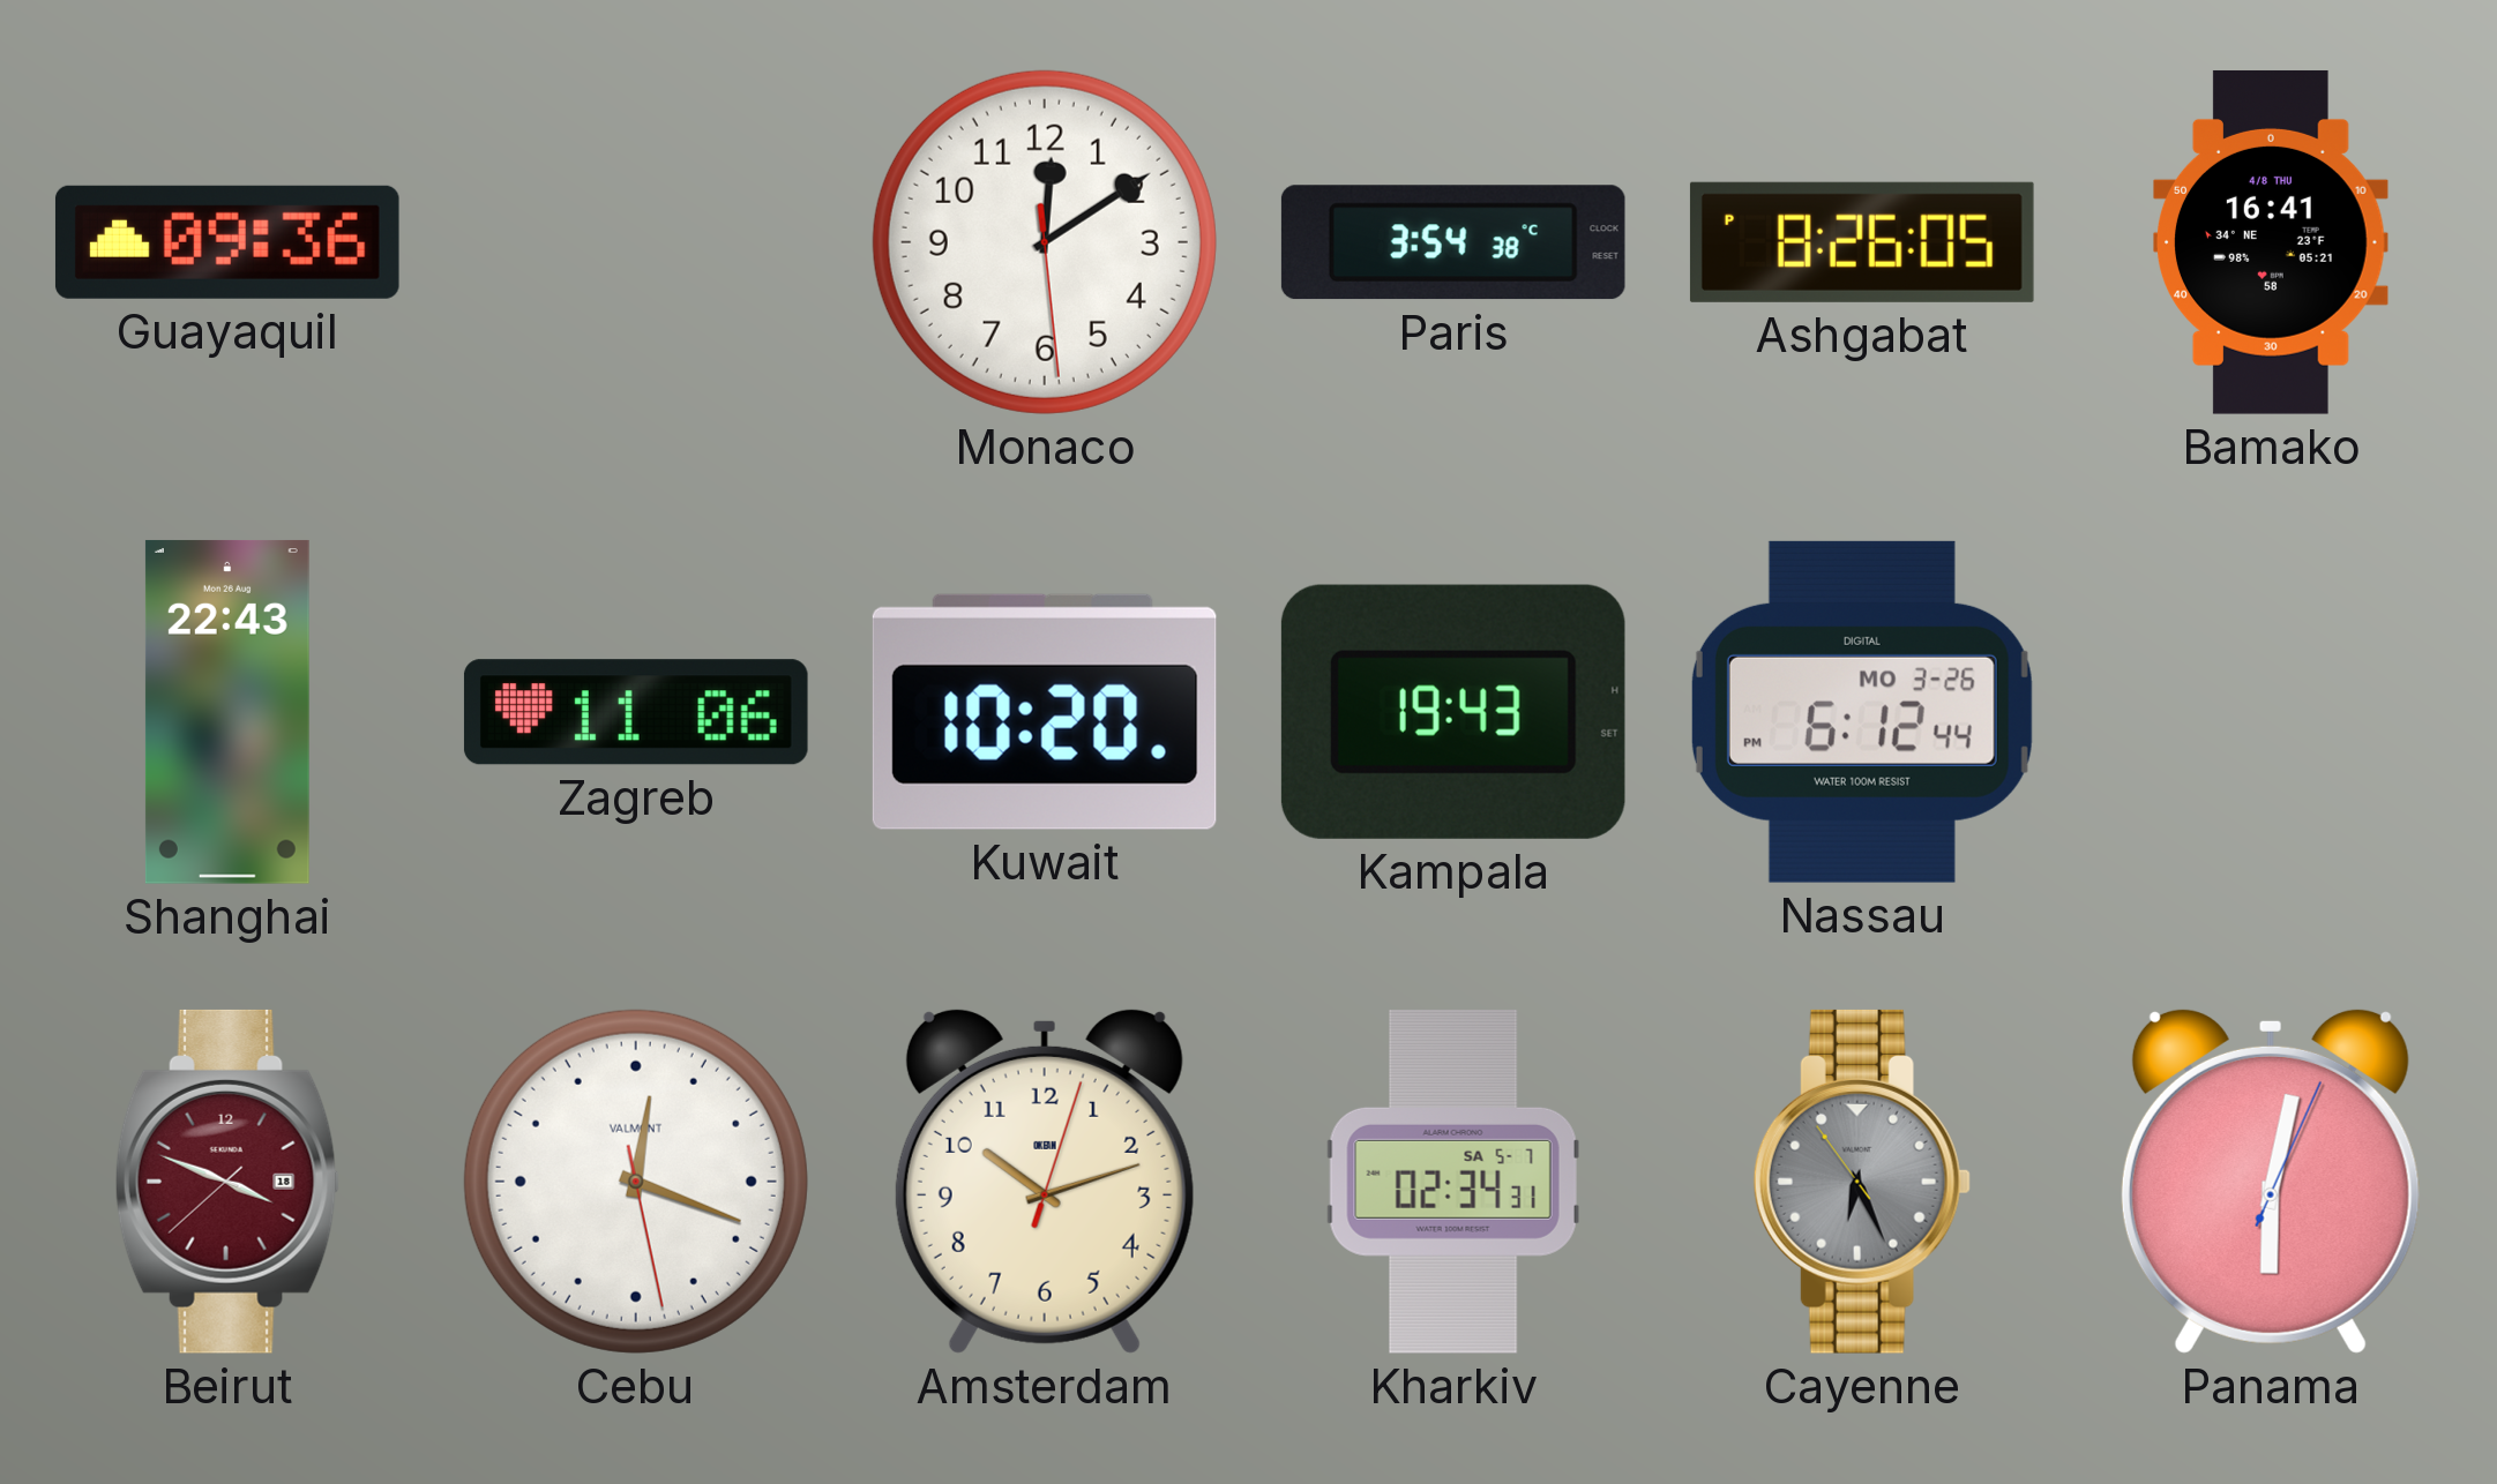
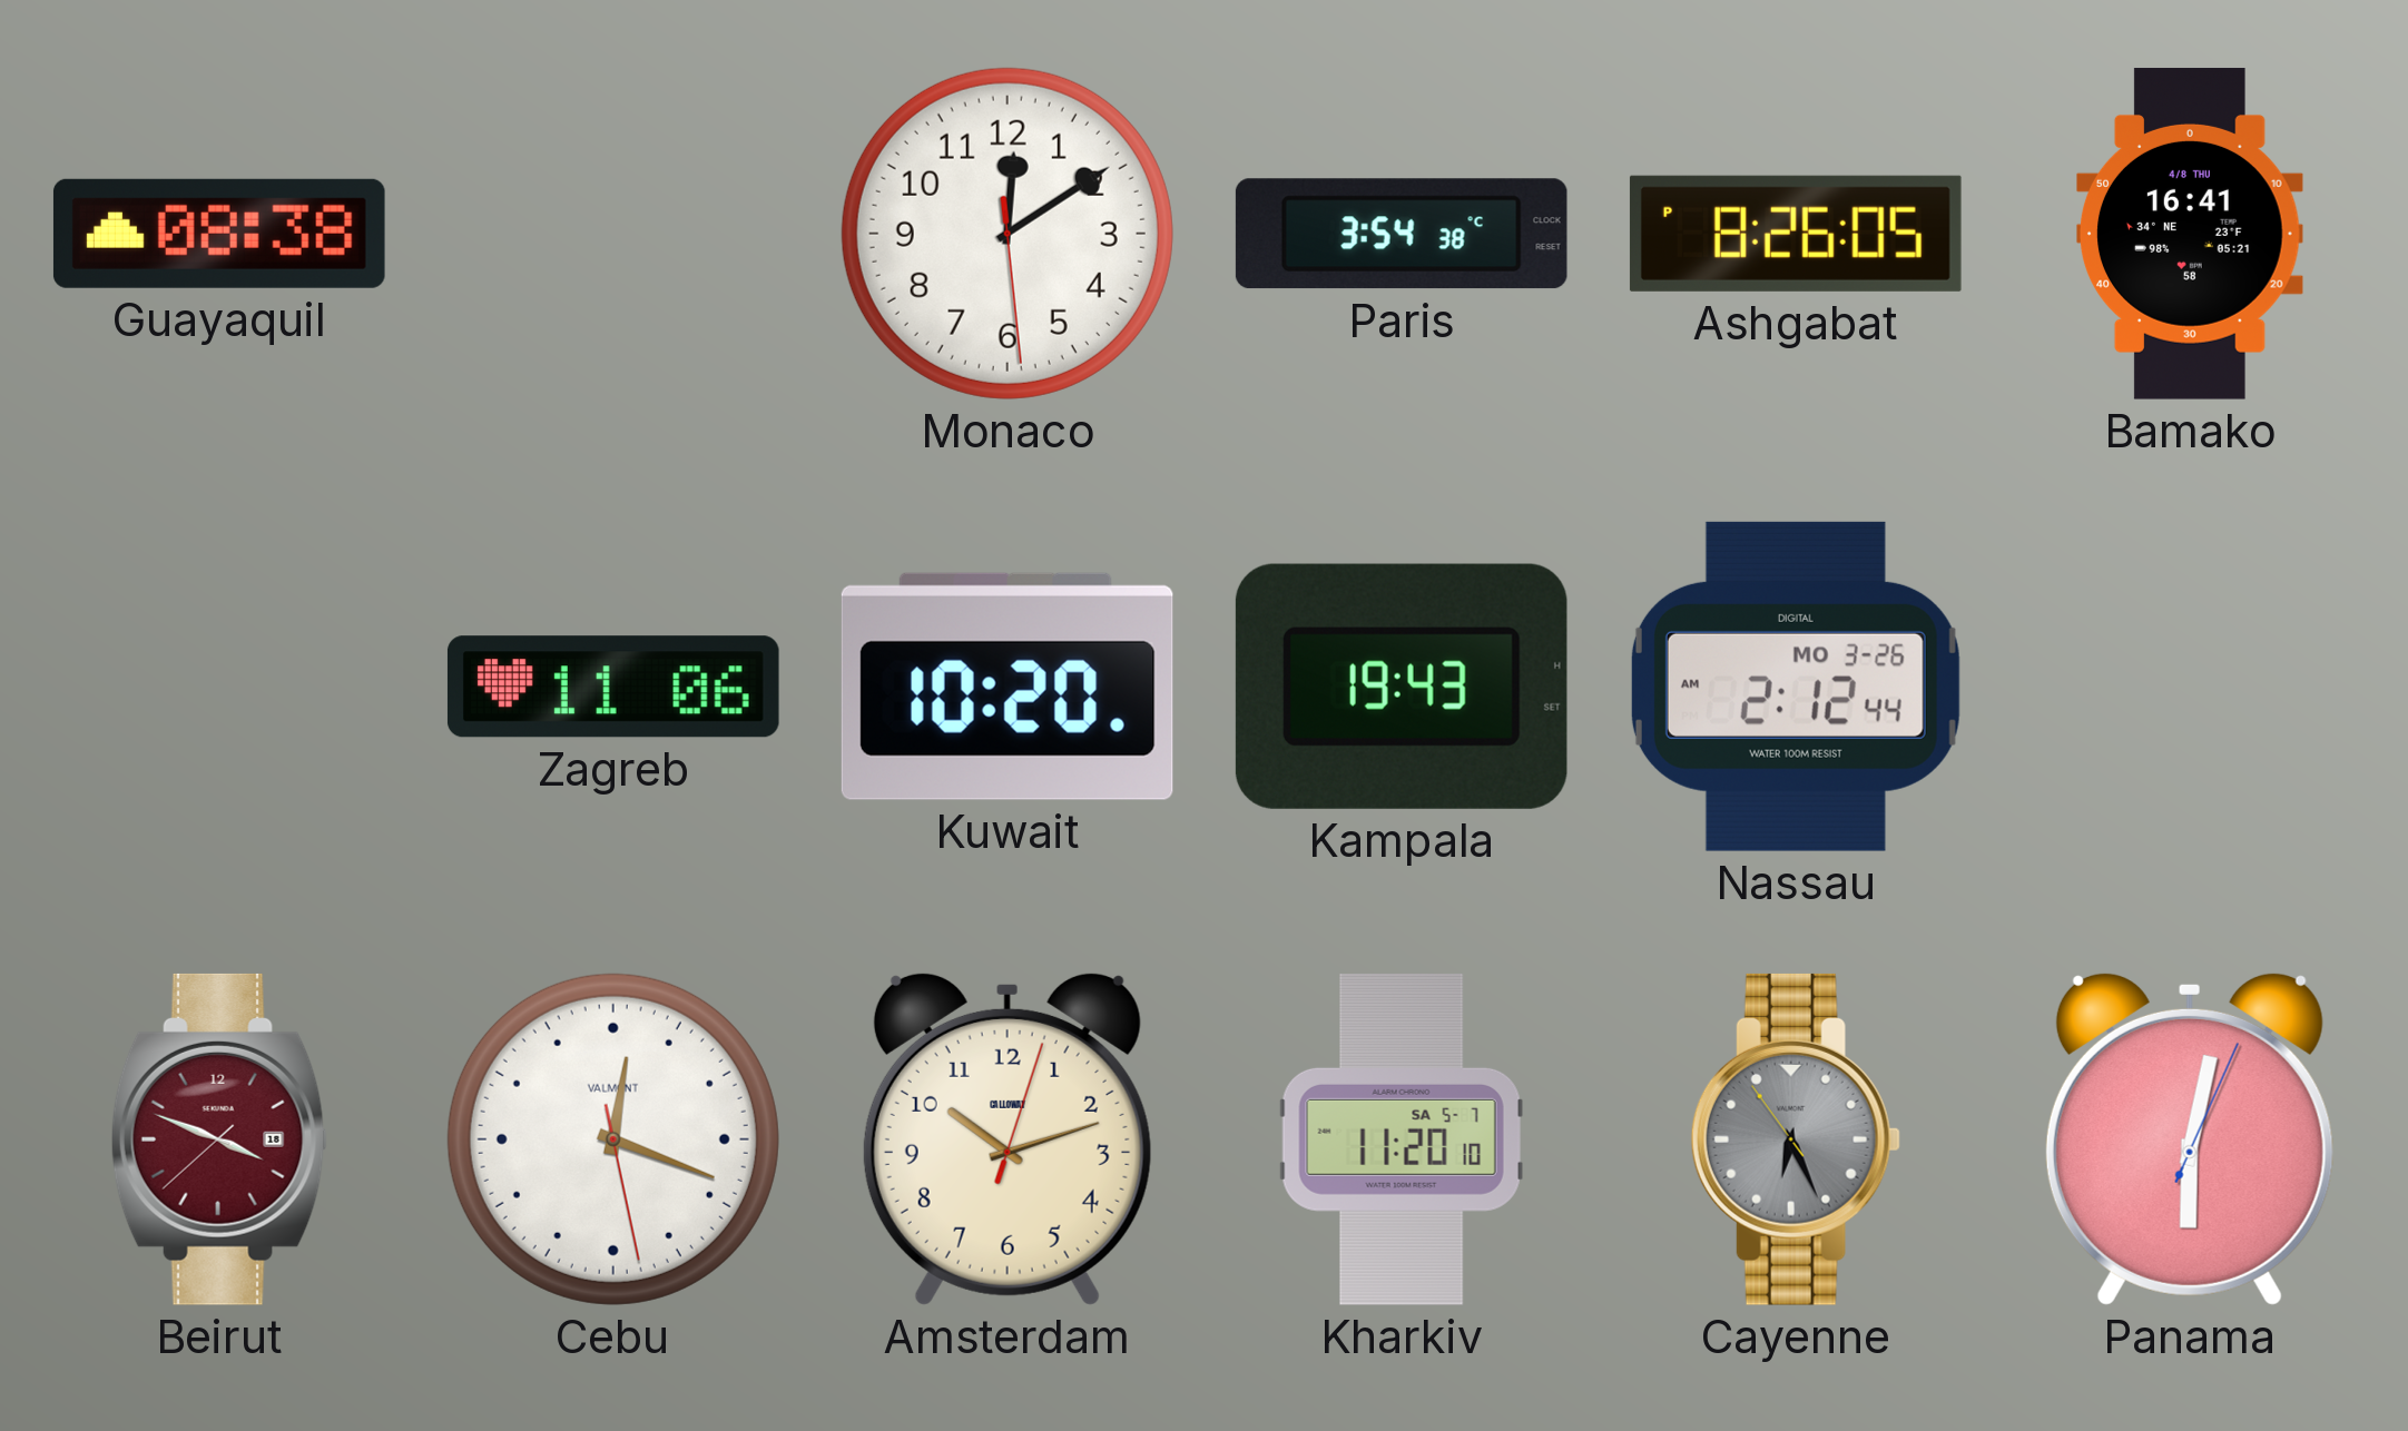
Guayaquil: 09:36 -> 08:38
Shanghai: 22:43 -> none
Nassau: 6:12 -> 2:12
Amsterdam brand: OKEAN -> CALLOWAY
Kharkiv: 02:34 -> 11:20
